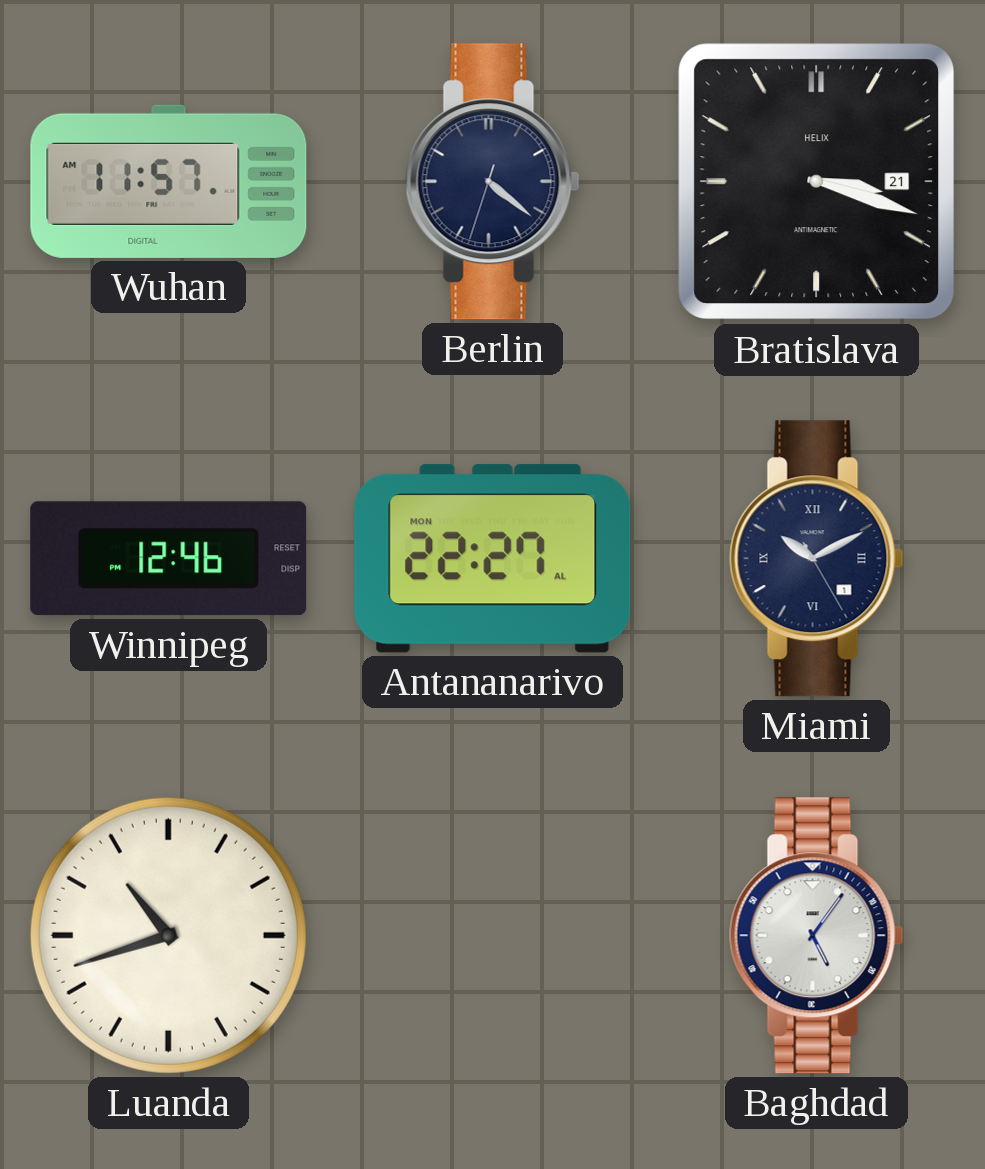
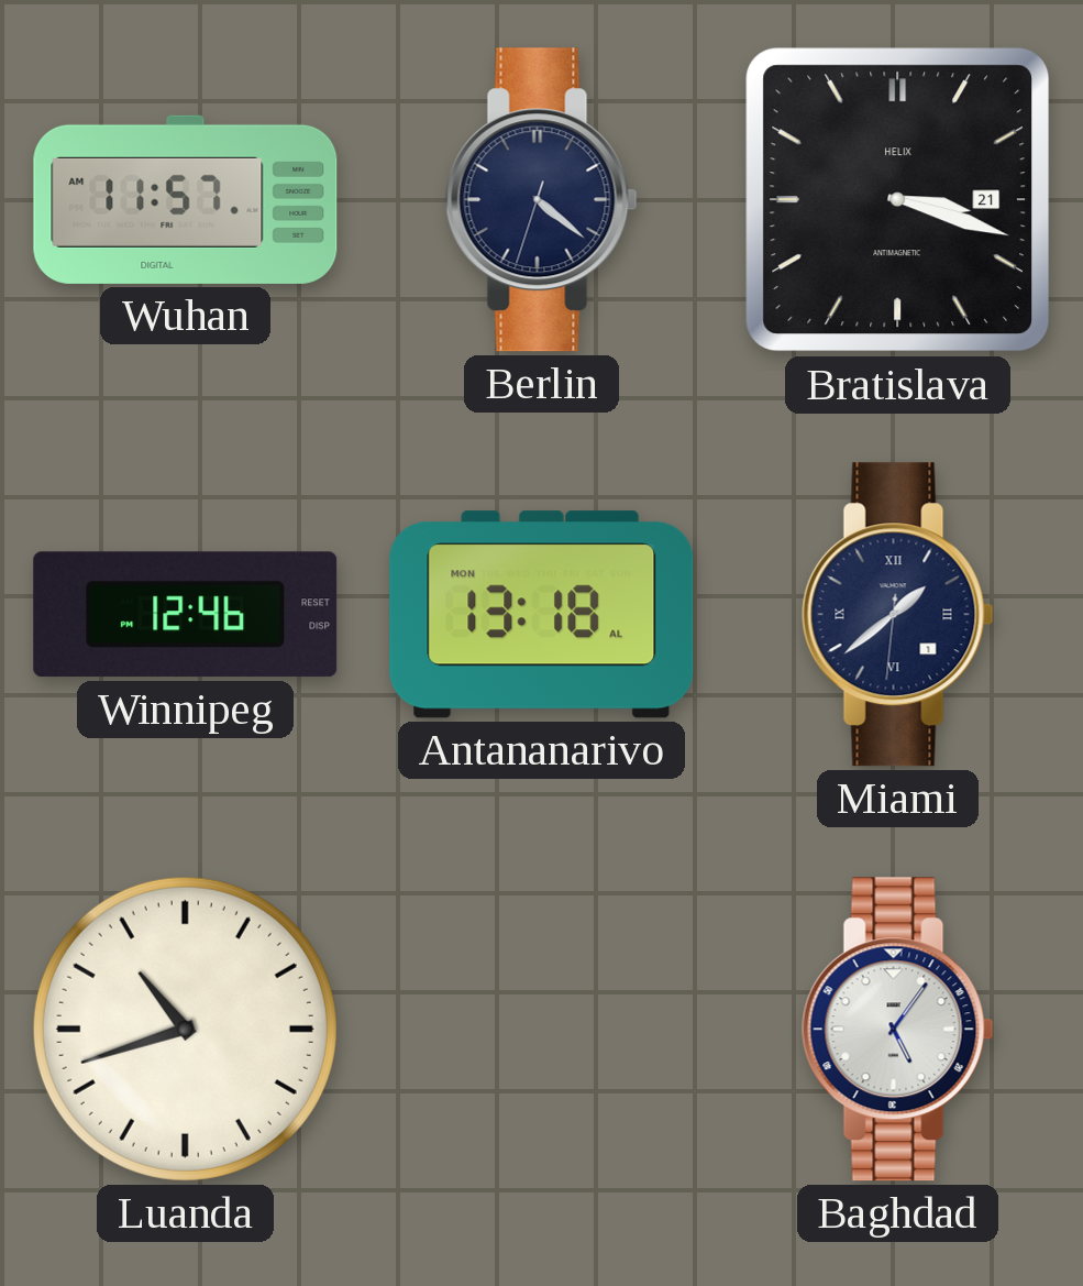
Antananarivo: 22:27 -> 13:18
Miami: 10:10 -> 1:38
